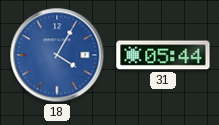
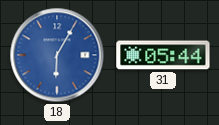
18: 4:05 -> 6:05
